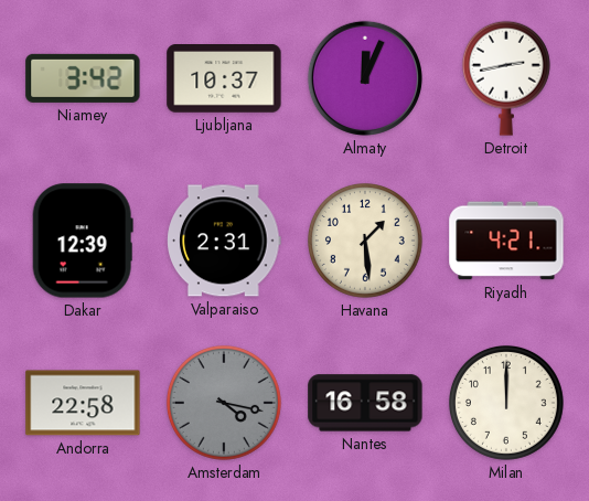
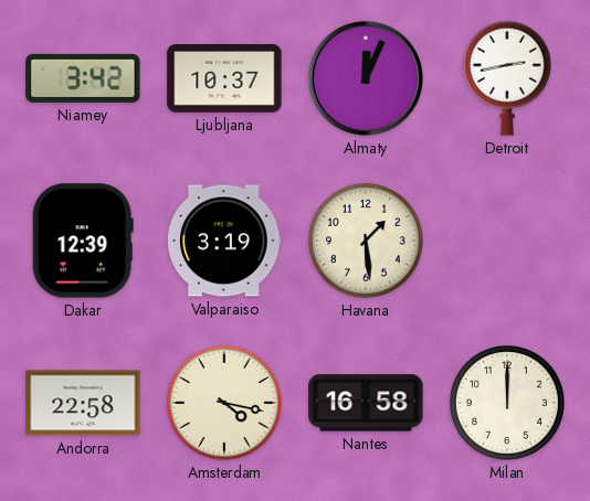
Valparaiso: 2:31 -> 3:19
Riyadh: 4:21 -> none
Amsterdam dial: grey -> cream
